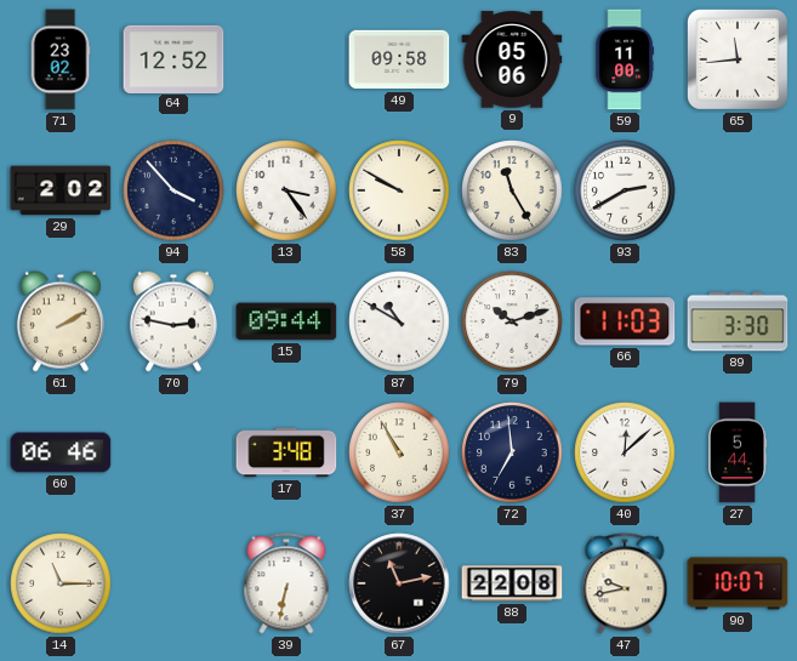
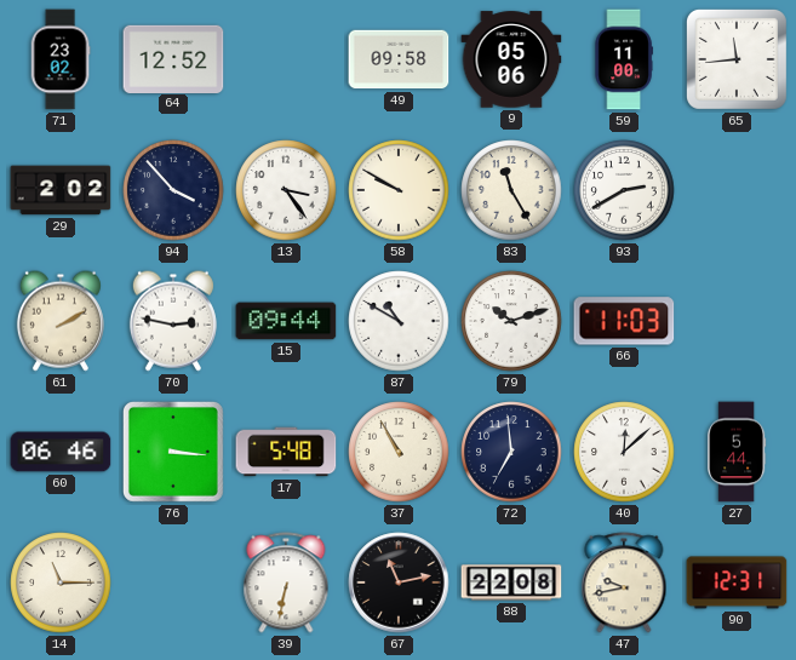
89: 3:30 -> none
76: none -> 3:16
17: 3:48 -> 5:48
90: 10:07 -> 12:31
